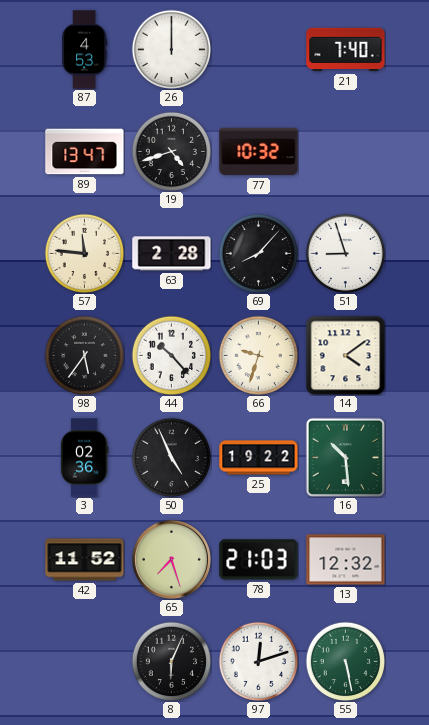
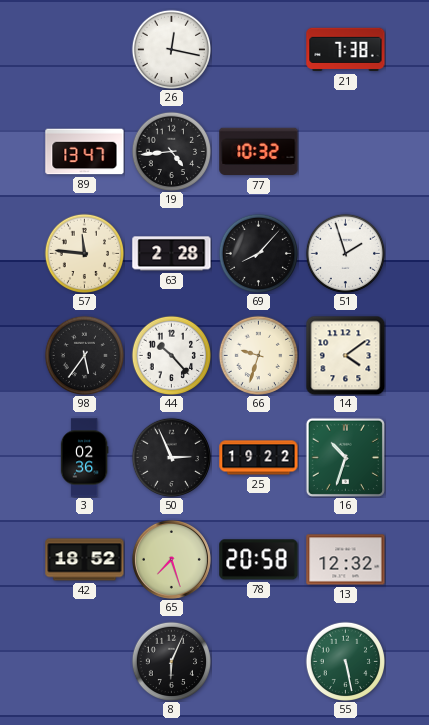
87: 4:53 -> none
26: 12:00 -> 12:17
21: 7:40 -> 7:38
19: 4:42 -> 4:44
51: 8:57 -> 1:57
50: 4:56 -> 2:56
16: 10:29 -> 10:33
42: 11:52 -> 18:52
78: 21:03 -> 20:58
97: 12:12 -> none
